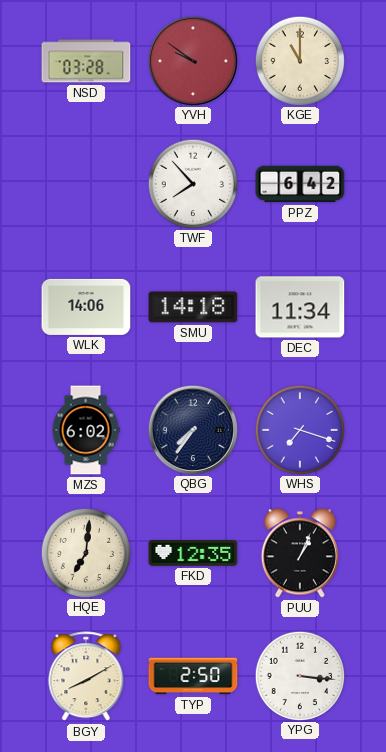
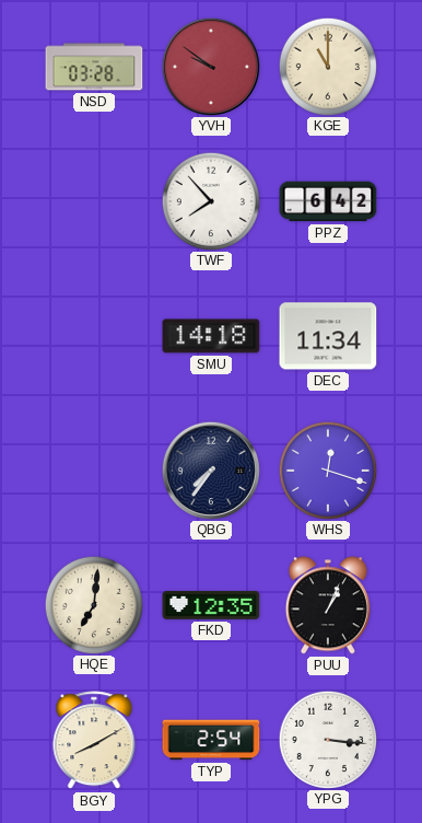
WLK: 14:06 -> none
MZS: 6:02 -> none
WHS: 7:18 -> 12:18
TYP: 2:50 -> 2:54
